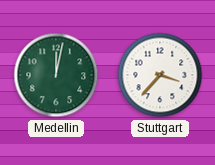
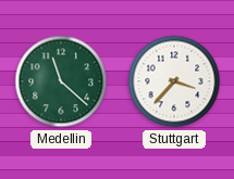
Medellin: 12:02 -> 11:22
